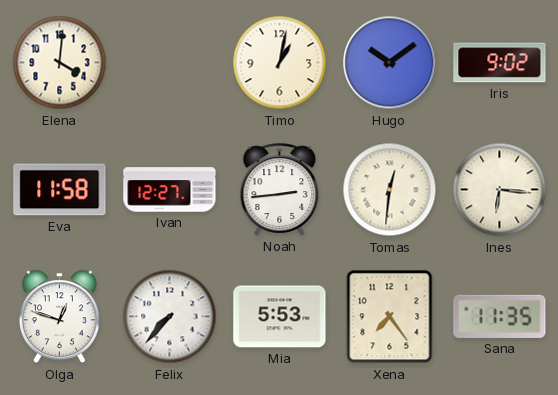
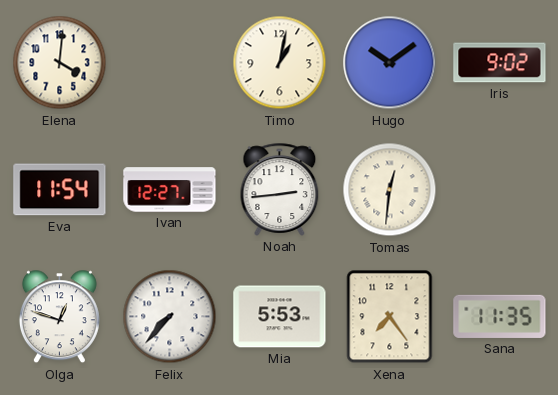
Eva: 11:58 -> 11:54
Ines: 6:16 -> none
